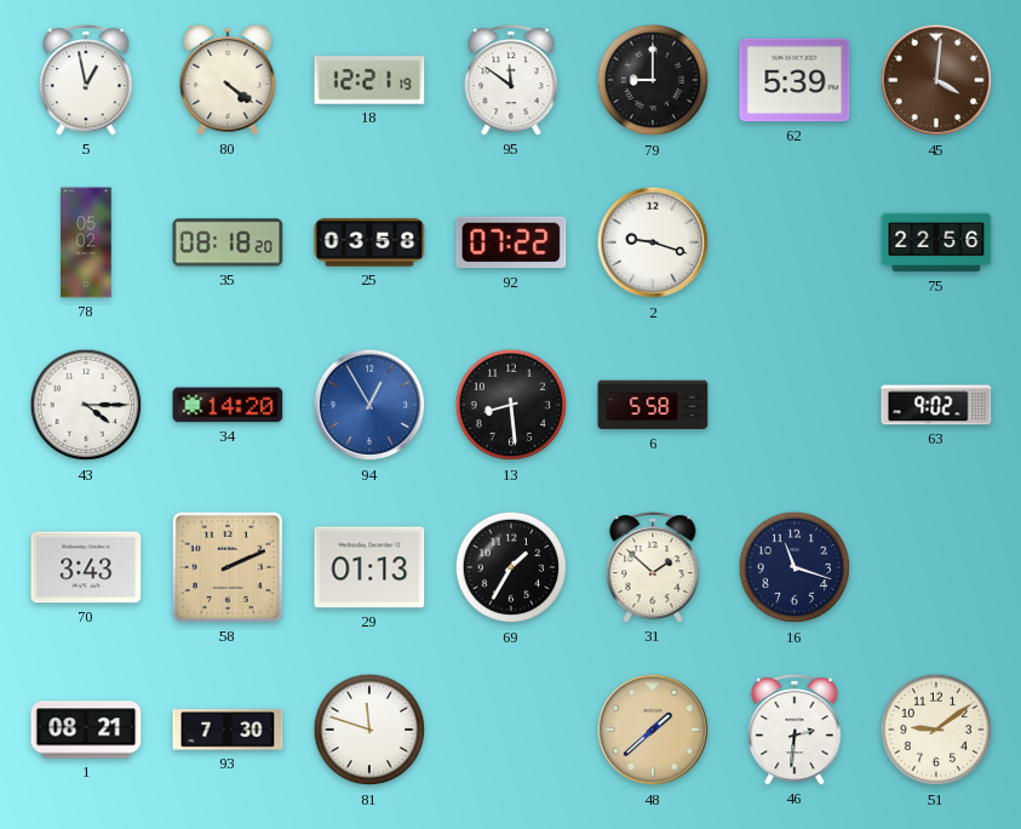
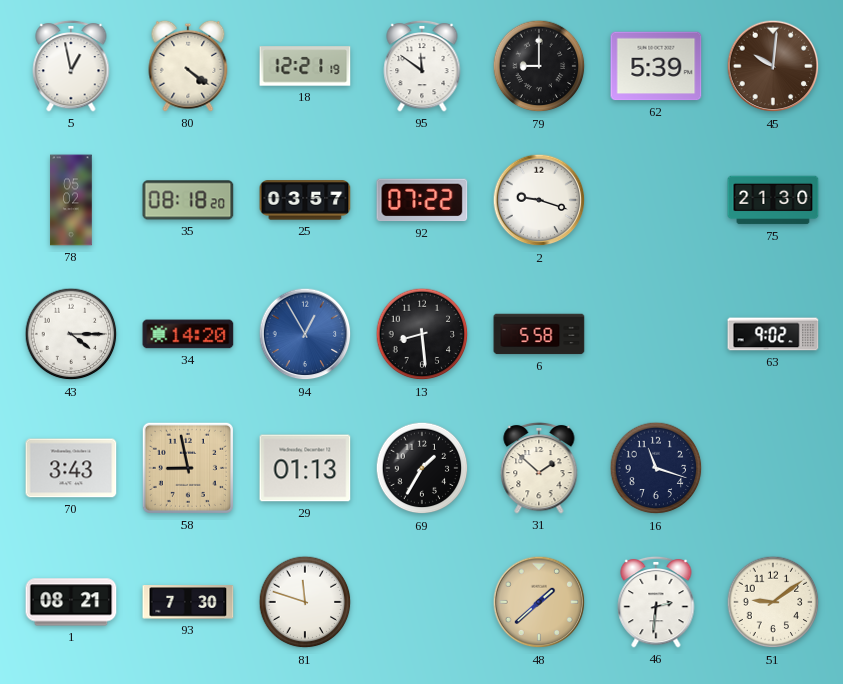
45: 4:01 -> 10:01
25: 03:58 -> 03:57
75: 22:56 -> 21:30
58: 2:11 -> 8:58
